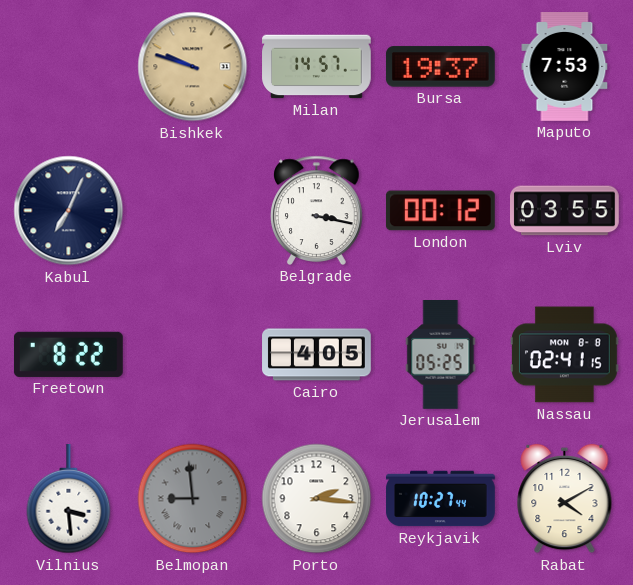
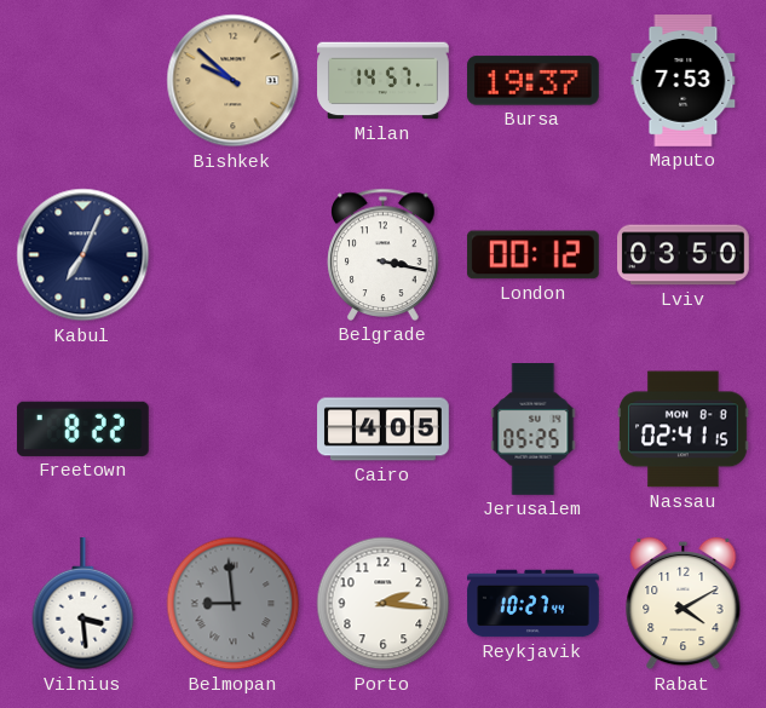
Bishkek: 9:48 -> 9:52
Lviv: 03:55 -> 03:50
